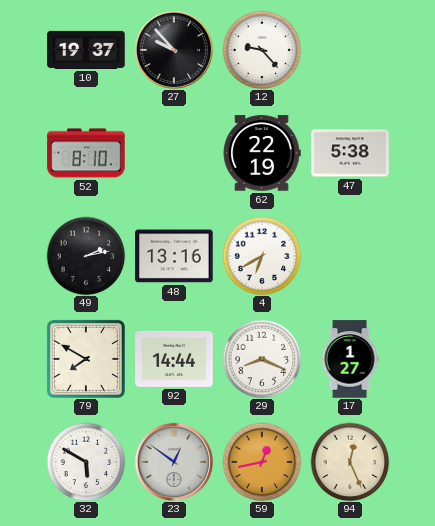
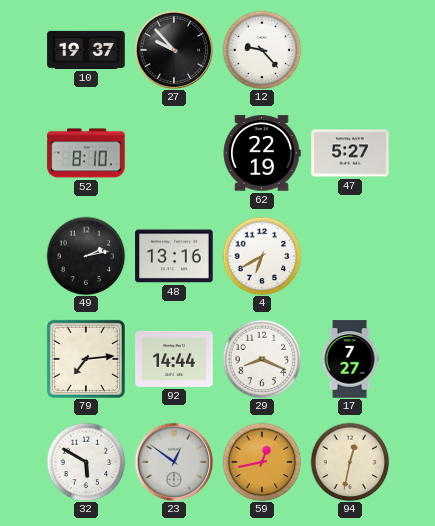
47: 5:38 -> 5:27
79: 7:50 -> 7:14
17: 1:27 -> 7:27
94: 12:26 -> 12:32
